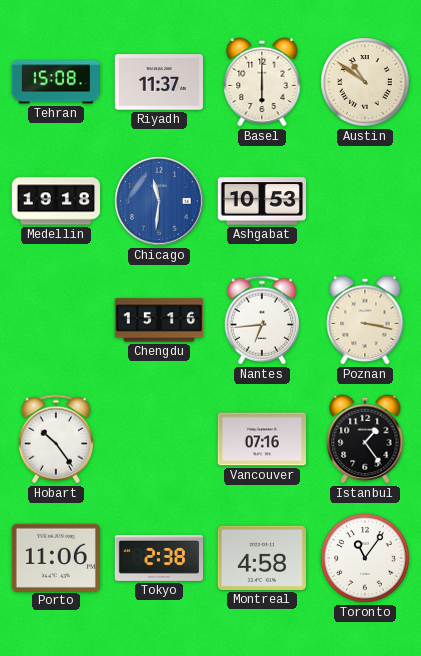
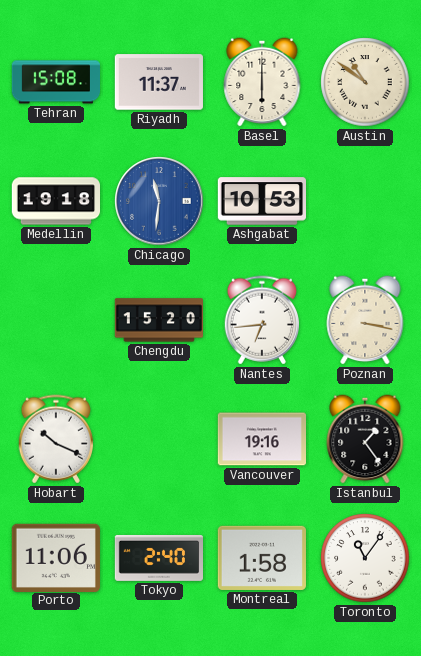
Chengdu: 15:16 -> 15:20
Hobart: 10:24 -> 10:19
Vancouver: 07:16 -> 19:16
Tokyo: 2:38 -> 2:40
Montreal: 4:58 -> 1:58
